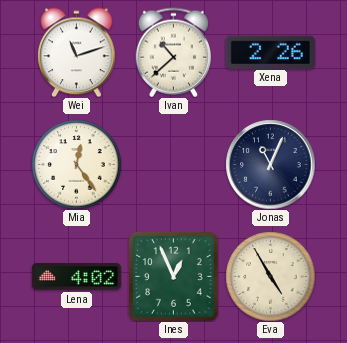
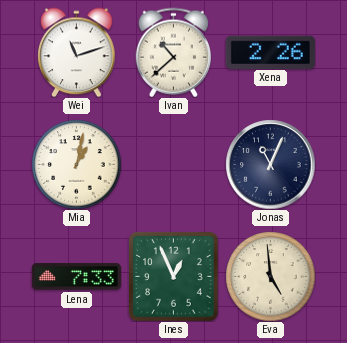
Mia: 12:24 -> 1:02
Lena: 4:02 -> 7:33
Eva: 4:55 -> 4:59
